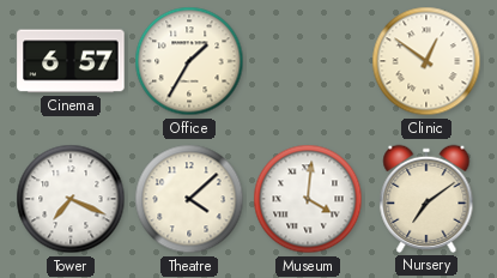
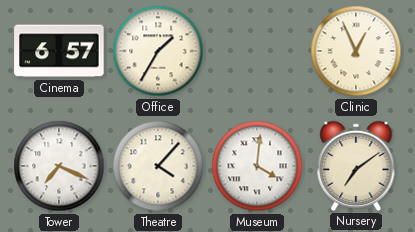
Clinic: 12:51 -> 12:56
Theatre: 4:08 -> 4:07
